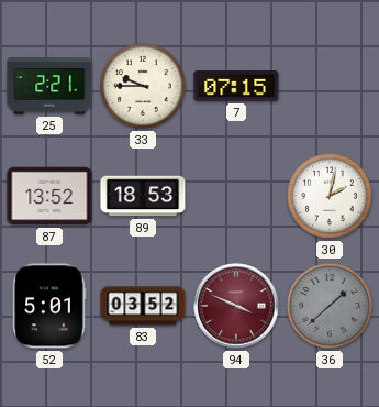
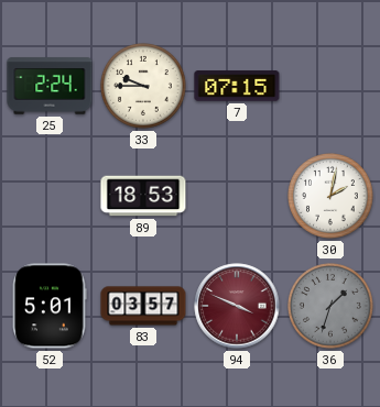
25: 2:21 -> 2:24
87: 13:52 -> none
83: 03:52 -> 03:57
36: 1:38 -> 1:33
